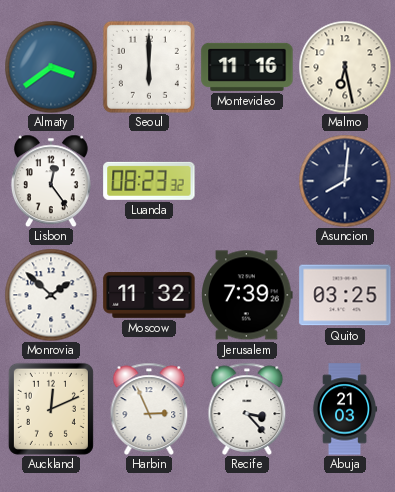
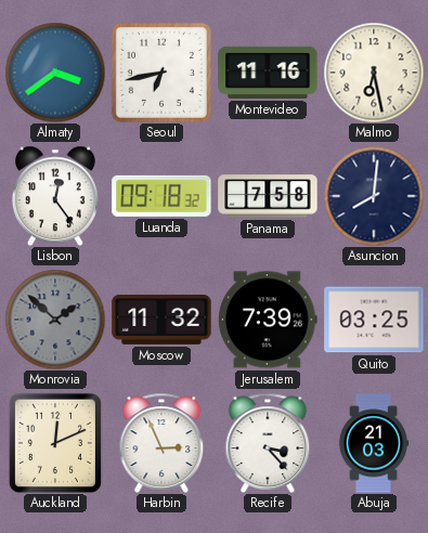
Seoul: 6:00 -> 6:43
Luanda: 08:23 -> 09:18
Panama: none -> 7:58
Monrovia dial: white -> grey
